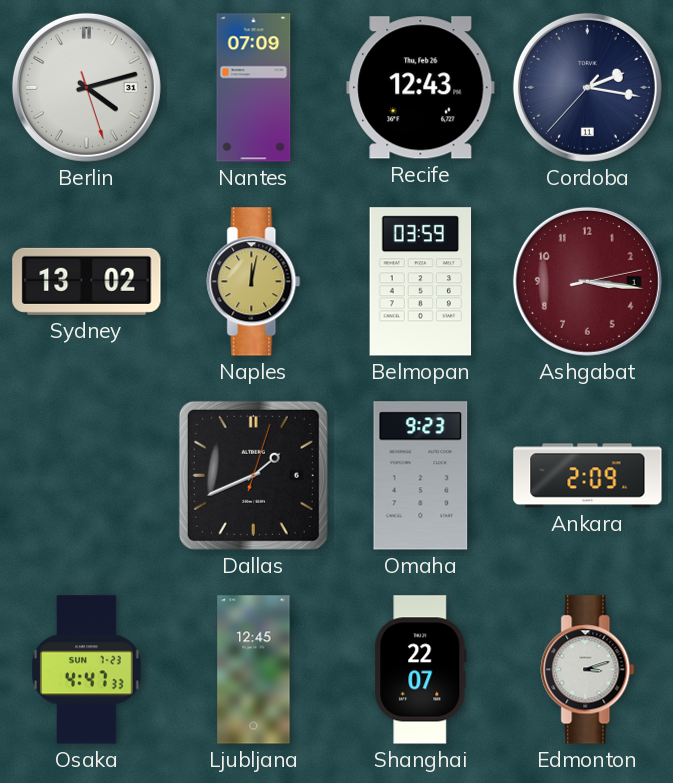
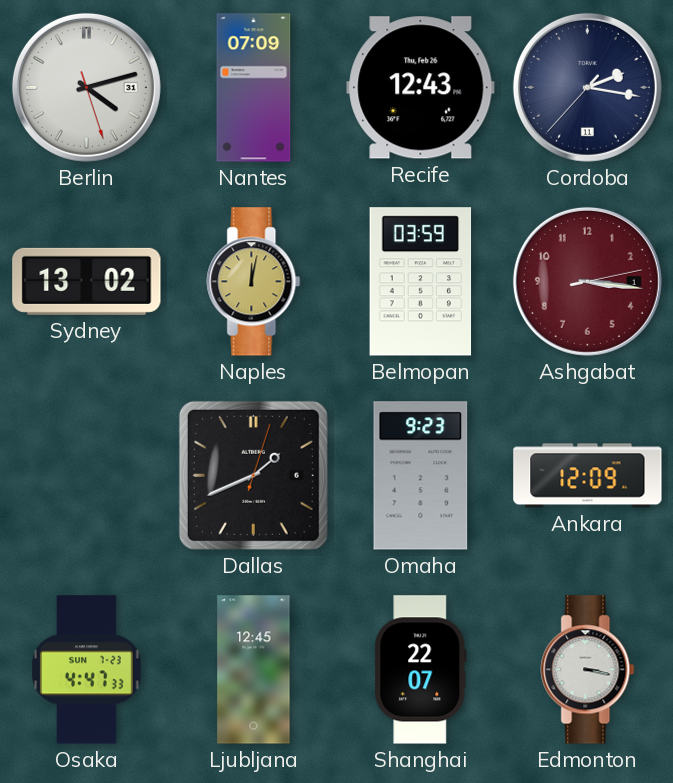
Ankara: 2:09 -> 12:09
Edmonton: 3:12 -> 3:17
